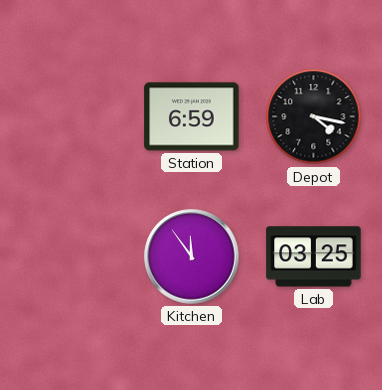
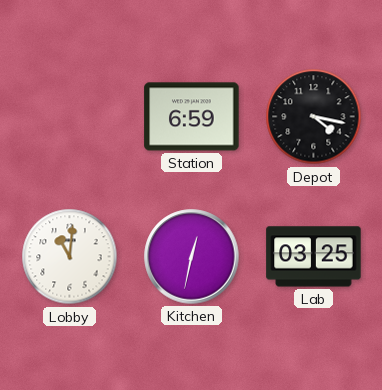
Lobby: none -> 11:01
Kitchen: 11:54 -> 12:32
